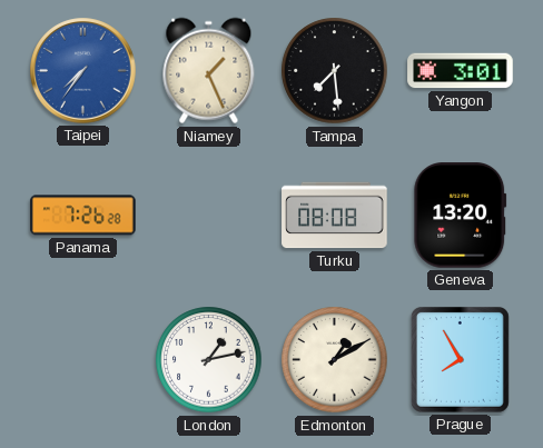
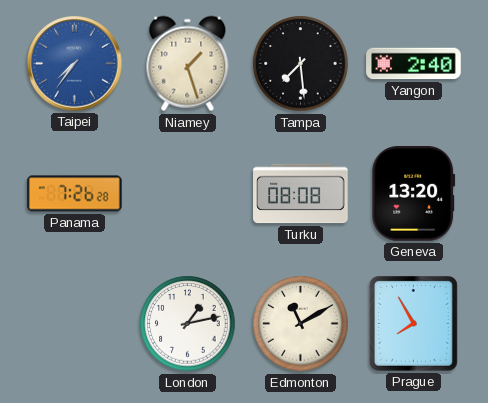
Niamey: 1:26 -> 1:27
Yangon: 3:01 -> 2:40
Edmonton: 1:10 -> 11:10
